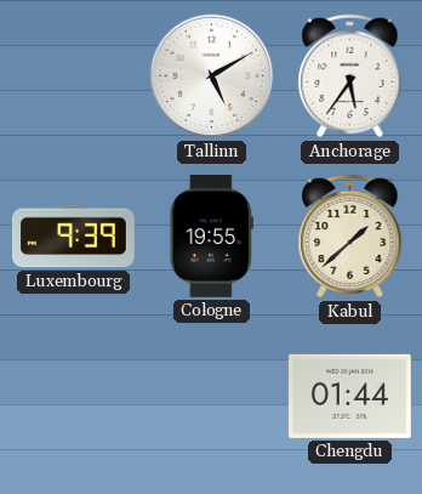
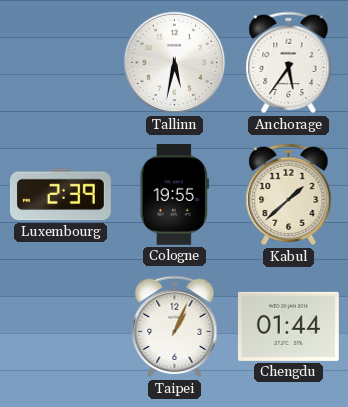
Tallinn: 5:10 -> 5:32
Luxembourg: 9:39 -> 2:39
Taipei: none -> 1:04
